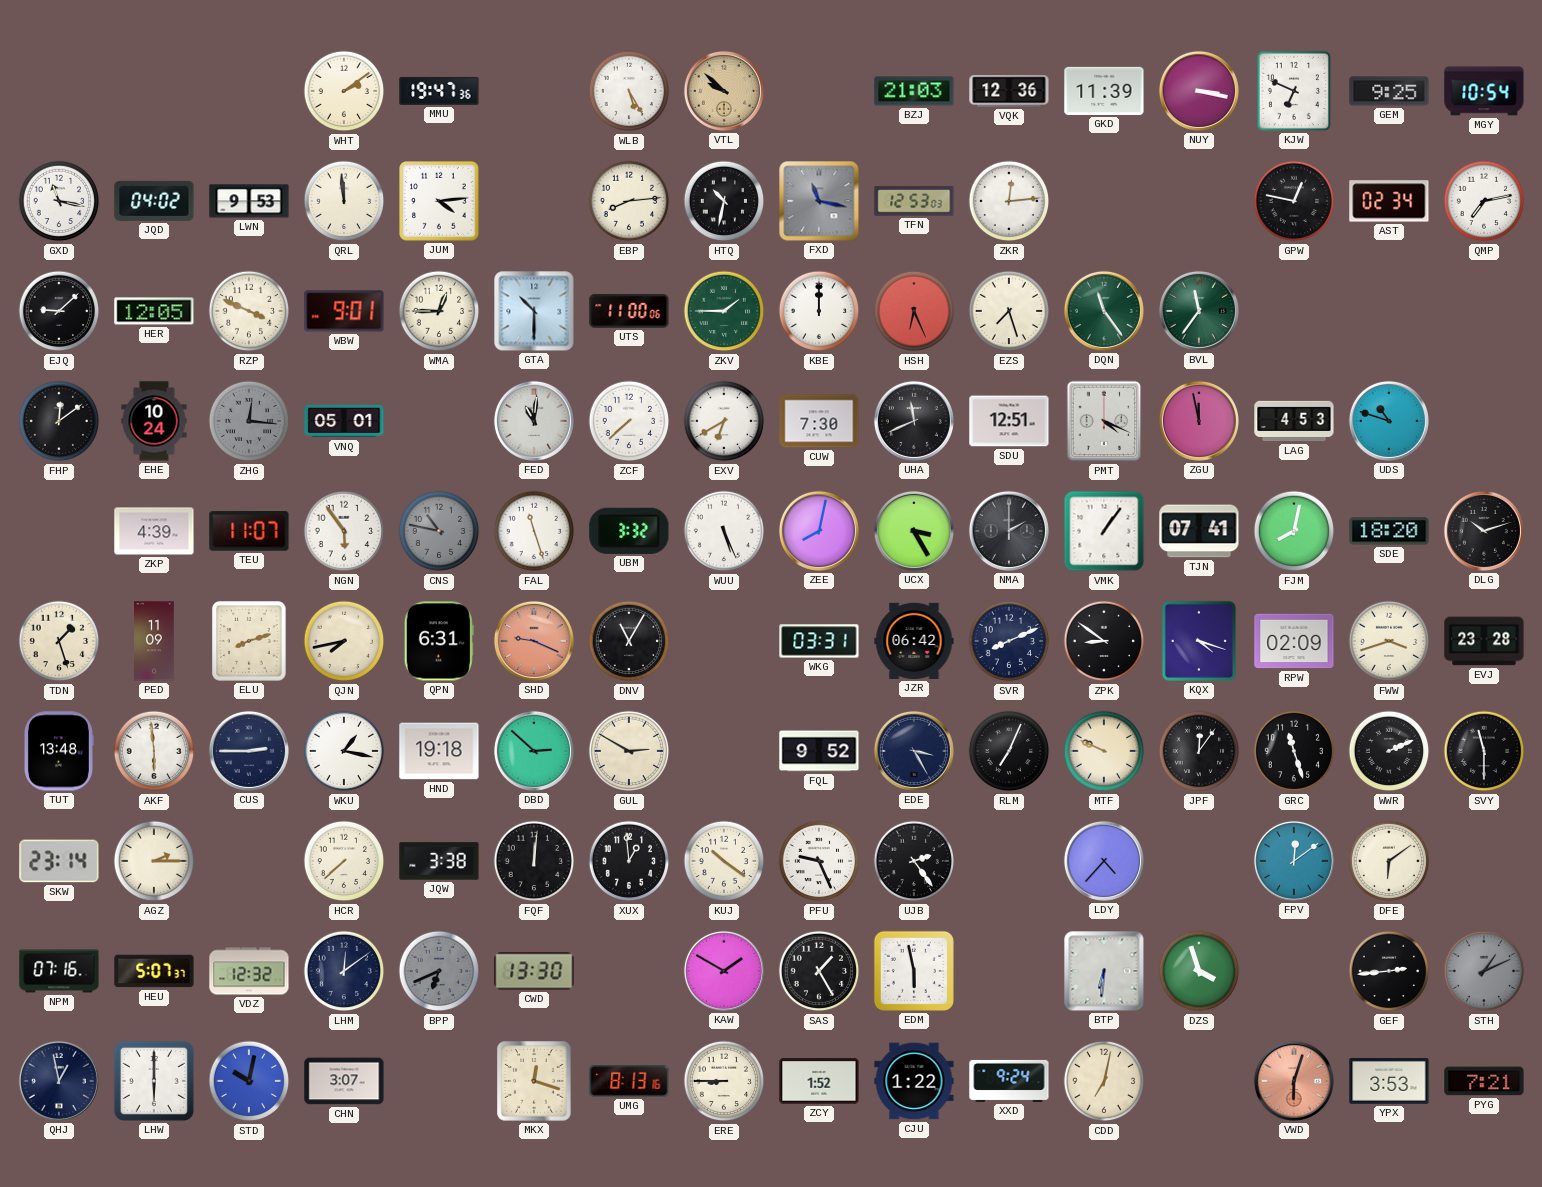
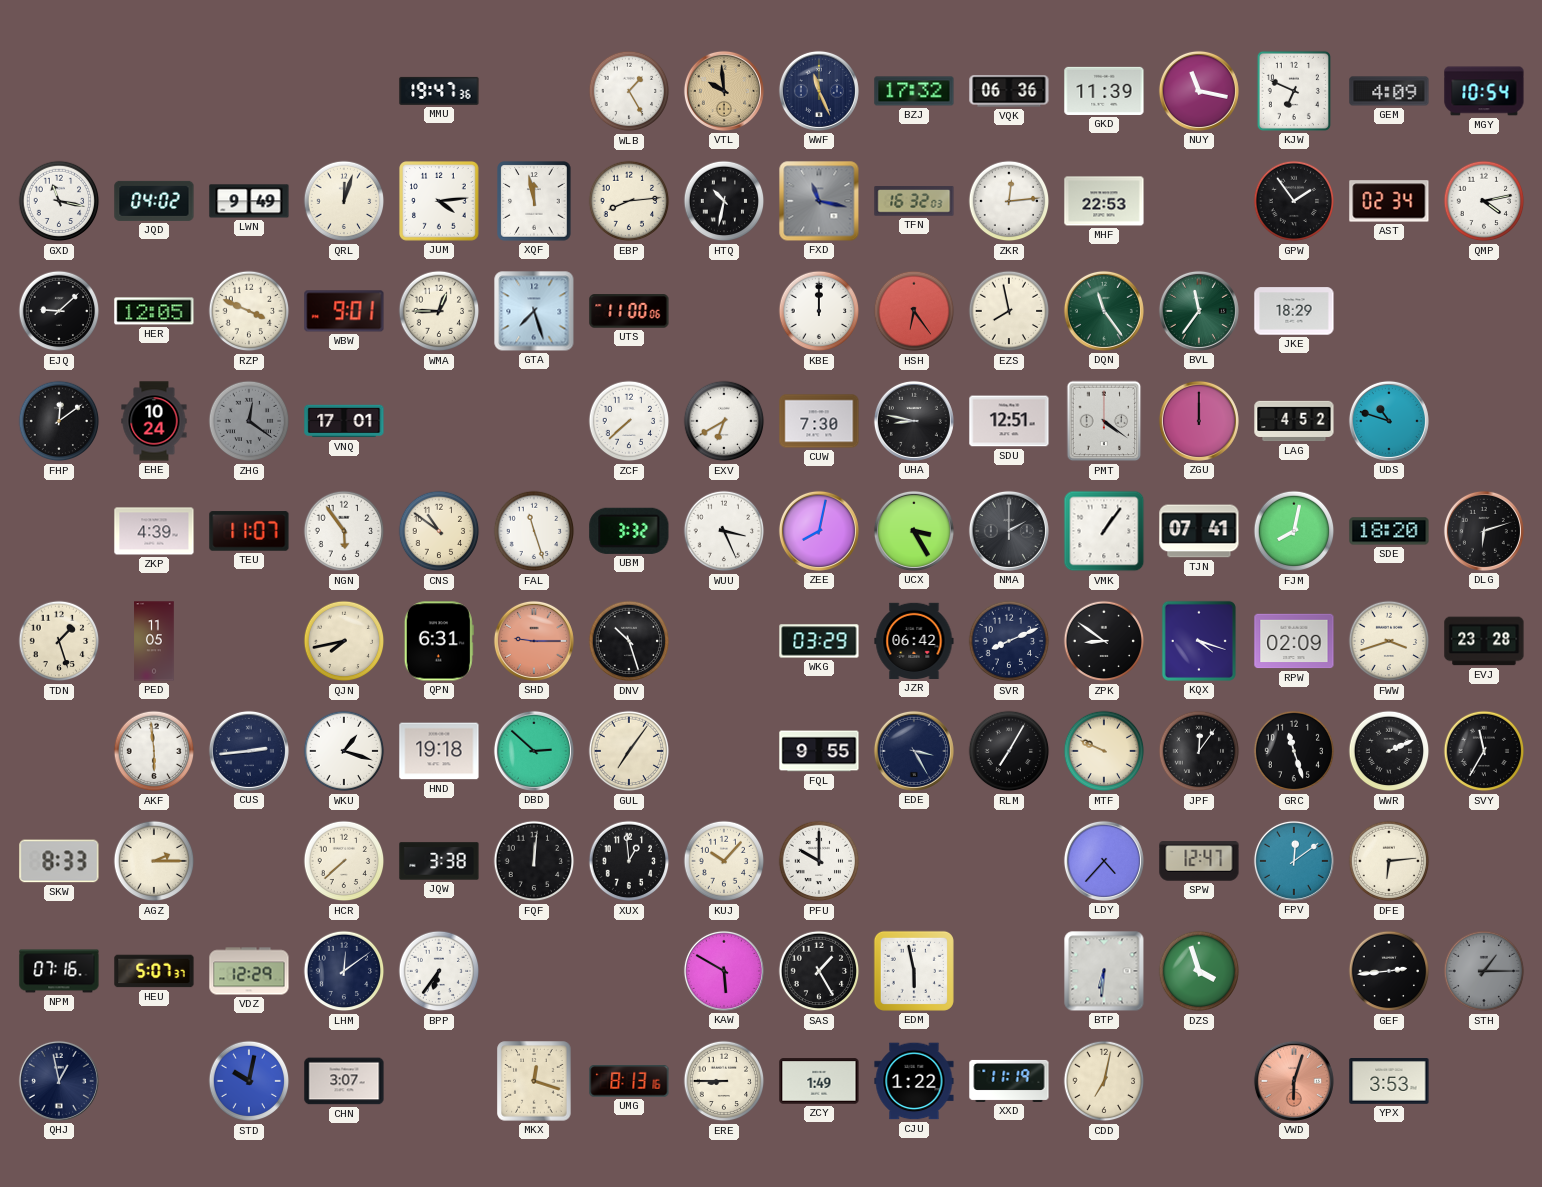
WHT: 2:09 -> none
WLB: 5:25 -> 1:25
VTL: 9:52 -> 9:59
WWF: none -> 11:26
BZJ: 21:03 -> 17:32
VQK: 12:36 -> 06:36
NUY: 3:17 -> 11:17
GEM: 9:25 -> 4:09
LWN: 9:53 -> 9:49
QRL: 11:59 -> 12:03
XQF: none -> 11:58
TFN: 12:53 -> 16:32
MHF: none -> 22:53
GPW: 12:47 -> 1:54
QMP: 7:13 -> 4:13
GTA: 10:30 -> 7:27
ZKV: 1:45 -> none
HSH: 6:26 -> 6:24
EZS: 7:27 -> 7:58
JKE: none -> 18:29
ZHG: 12:16 -> 12:21
VNQ: 05:01 -> 17:01
FED: 11:01 -> none
UHA: 11:41 -> 8:47
PMT: 4:19 -> 4:21
ZGU: 11:58 -> 12:00
LAG: 4:53 -> 4:52
CNS: 10:47 -> 10:51
CNS dial: grey -> cream
WUU: 5:26 -> 3:26
DLG: 10:12 -> 6:12
PED: 11:09 -> 11:05
ELU: 8:12 -> none
SHD: 9:19 -> 9:15
DNV: 11:05 -> 10:27
WKG: 03:31 -> 03:29
TUT: 13:48 -> none
CUS: 2:45 -> 2:44
WKU: 1:17 -> 1:18
GUL: 2:50 -> 7:06
FQL: 9:52 -> 9:55
RLM: 7:04 -> 7:05
SVY: 11:30 -> 11:35
SKW: 23:14 -> 8:33
KUJ: 10:21 -> 10:07
PFU: 9:26 -> 10:00
UJB: 2:24 -> none
SPW: none -> 12:47
DFE: 6:09 -> 6:14
VDZ: 12:32 -> 12:29
BPP: 6:41 -> 6:36
BPP dial: grey -> white
CWD: 13:30 -> none
KAW: 1:50 -> 5:50
STH: 1:11 -> 1:15
LHW: 6:00 -> none
ZCY: 1:52 -> 1:49
XXD: 9:24 -> 11:19
PYG: 7:21 -> none
